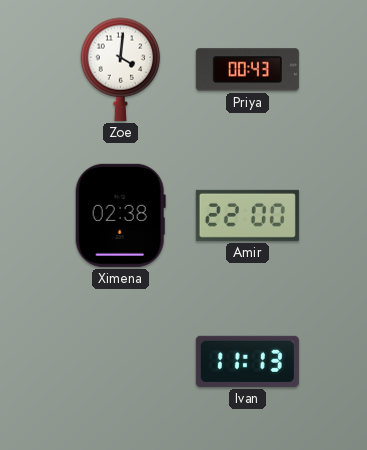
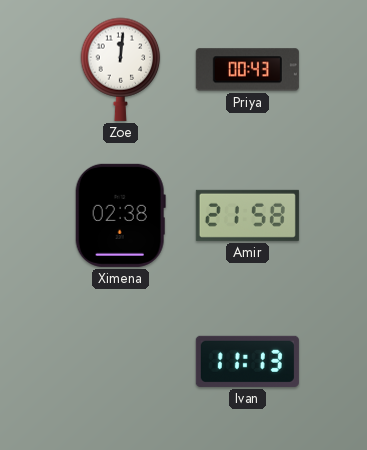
Zoe: 4:01 -> 12:01
Amir: 22:00 -> 21:58
